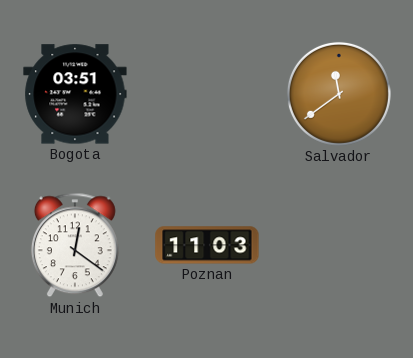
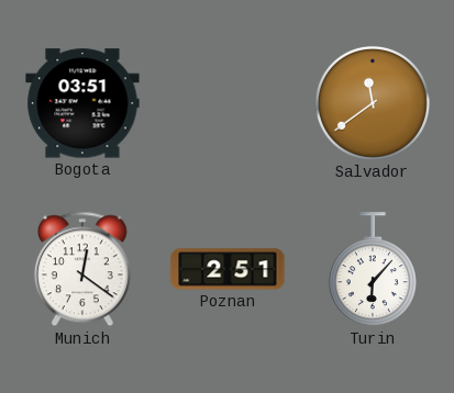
Poznan: 11:03 -> 2:51
Turin: none -> 6:07
